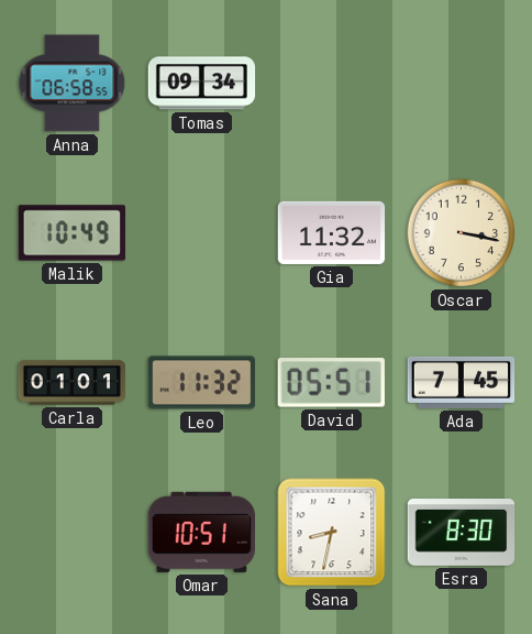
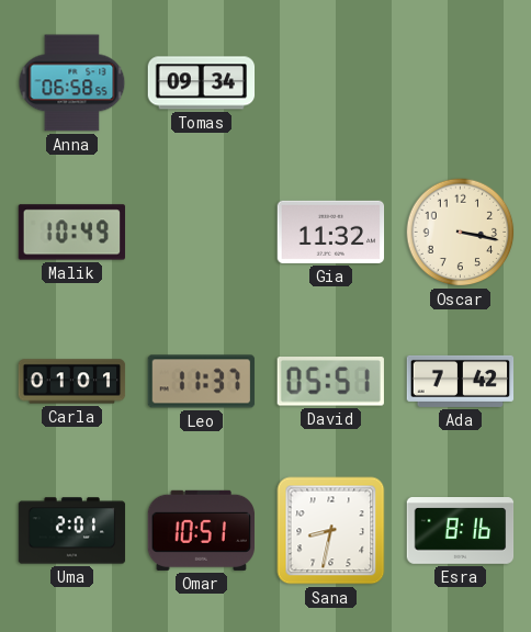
Leo: 11:32 -> 11:37
Ada: 7:45 -> 7:42
Uma: none -> 2:01
Esra: 8:30 -> 8:16
